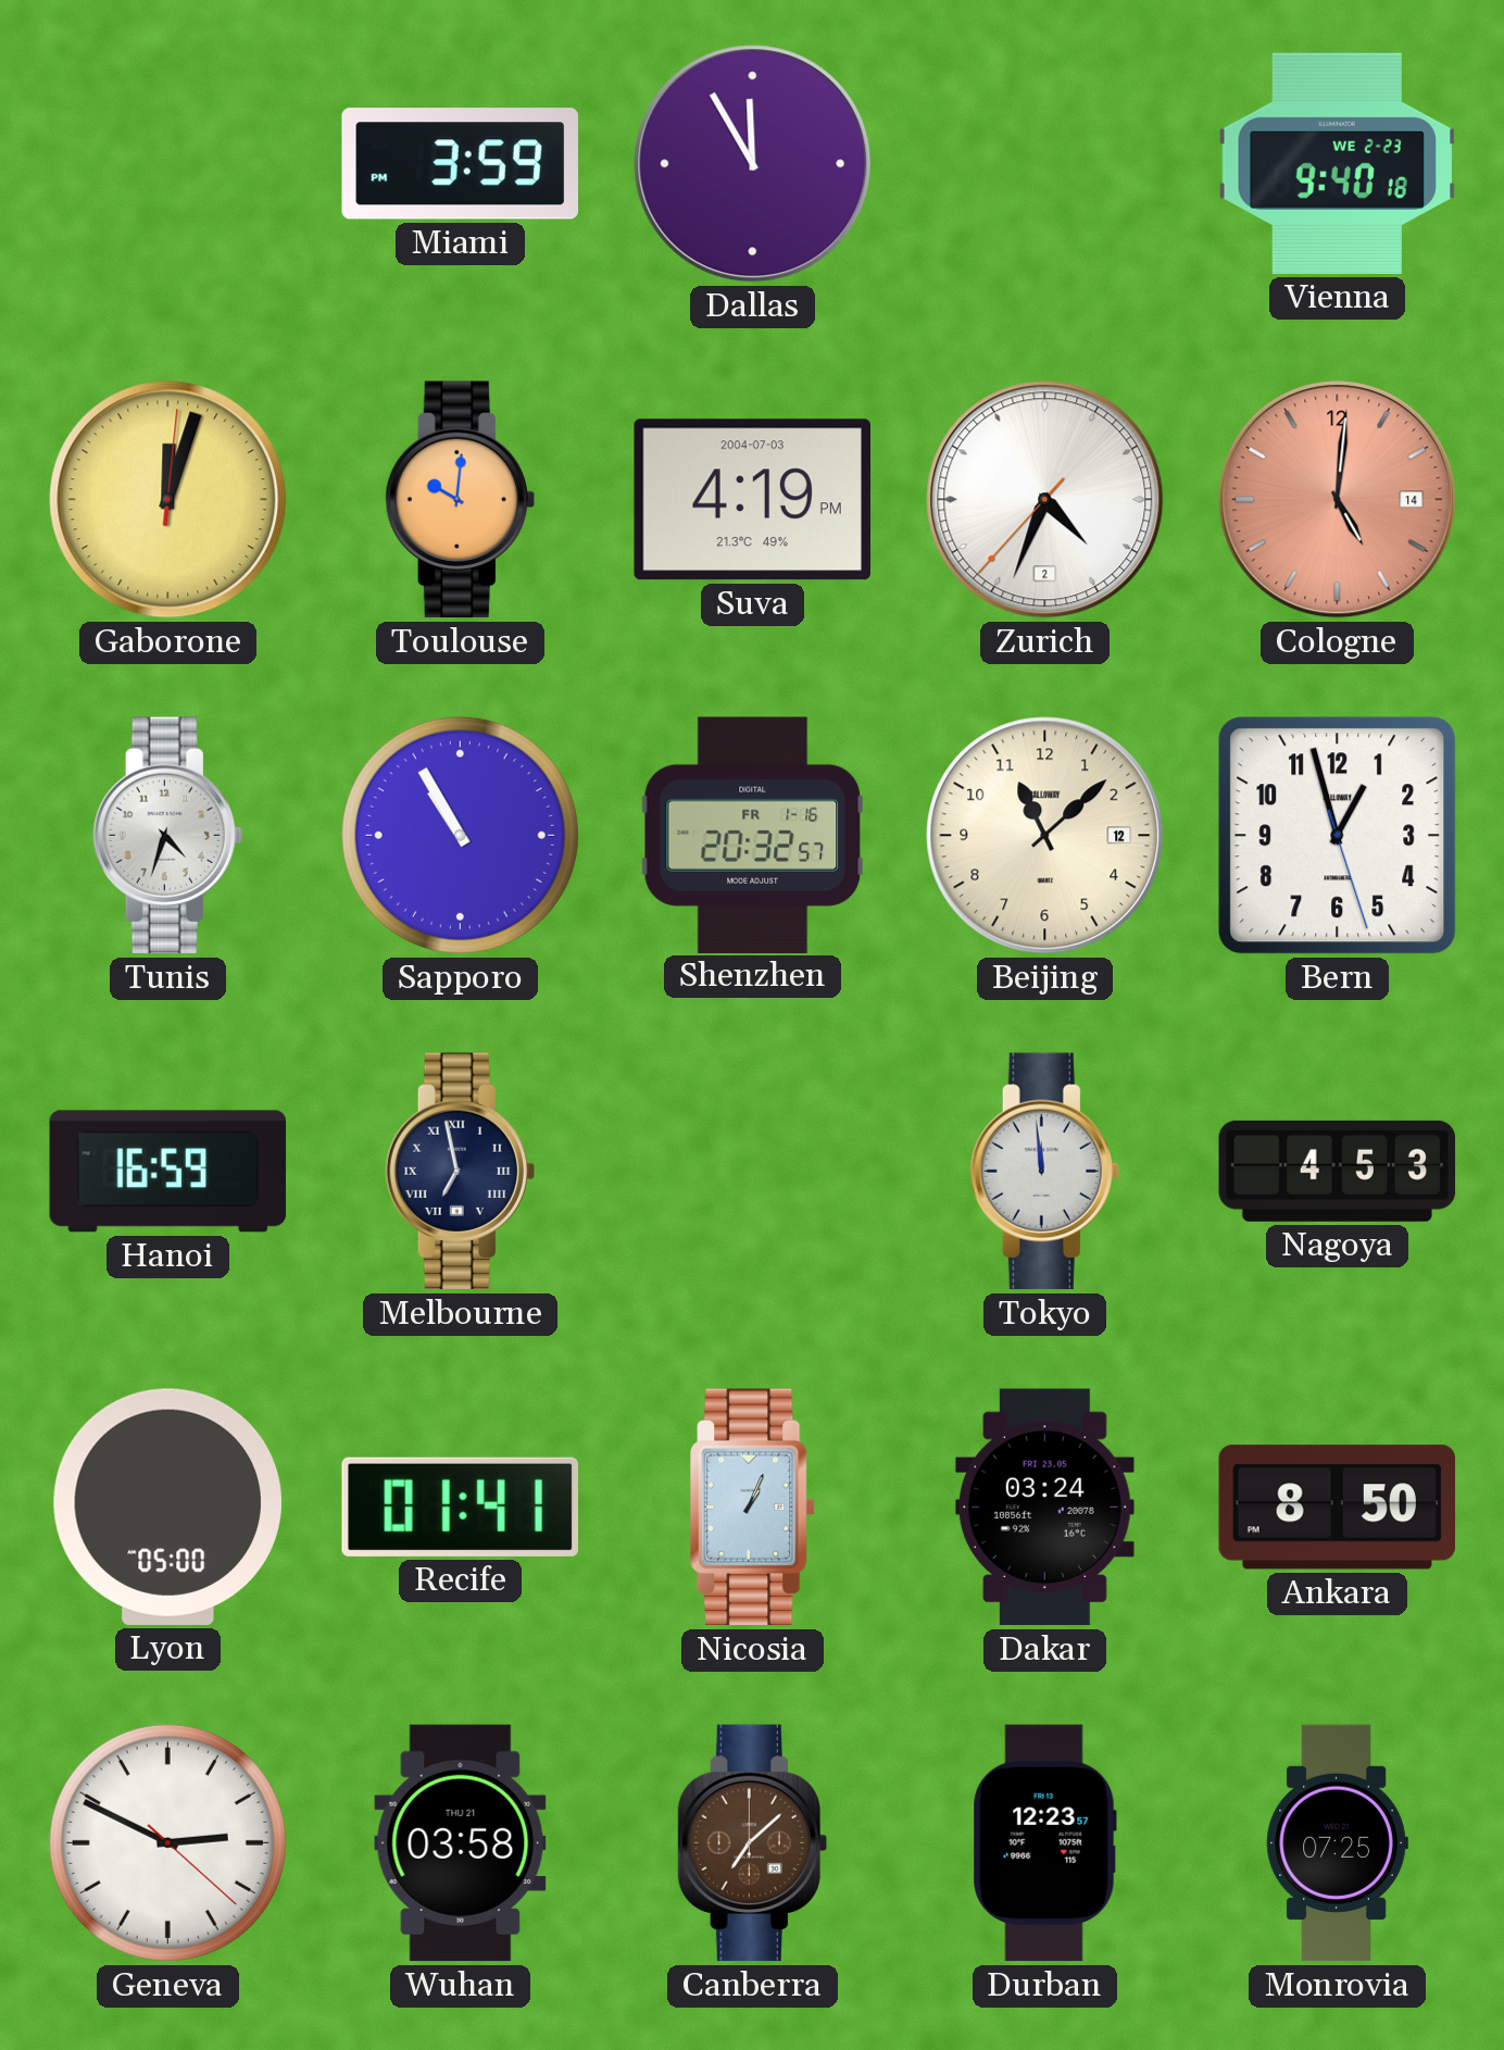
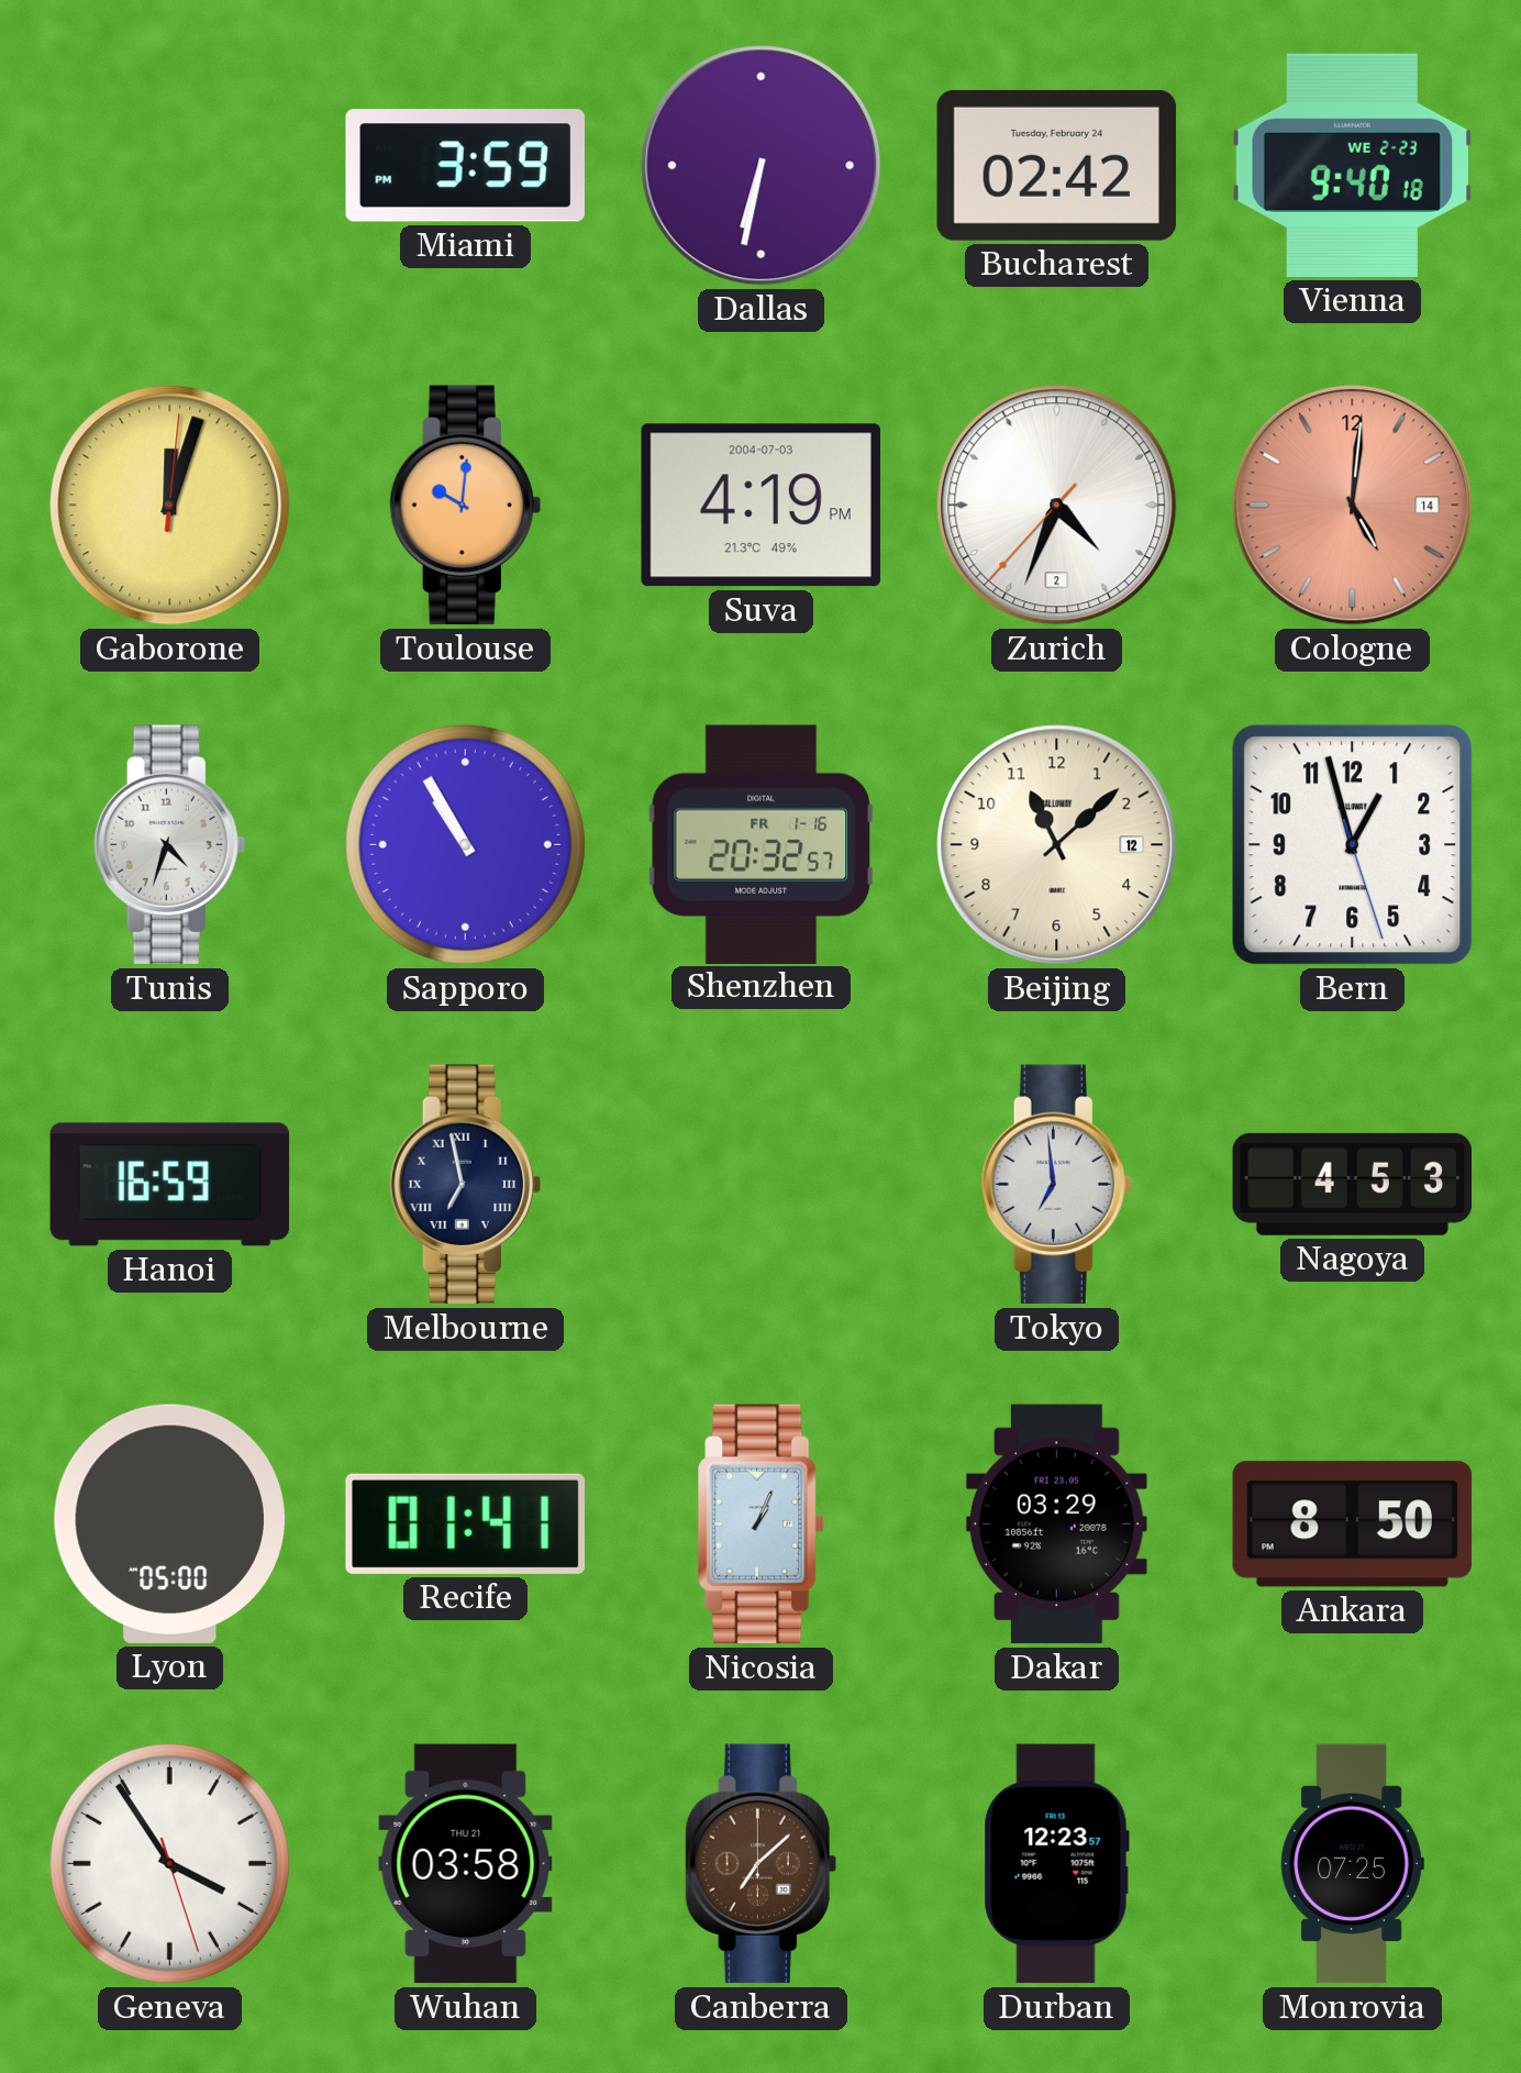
Dallas: 11:55 -> 6:32
Bucharest: none -> 02:42
Tokyo: 11:59 -> 6:59
Dakar: 03:24 -> 03:29
Geneva: 2:49 -> 3:54
